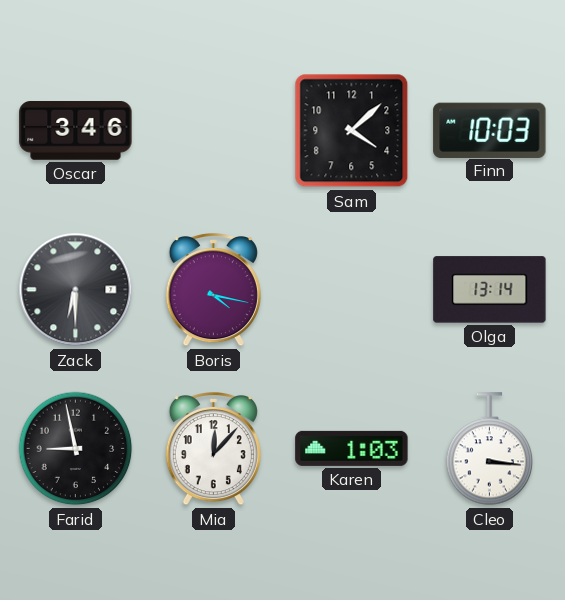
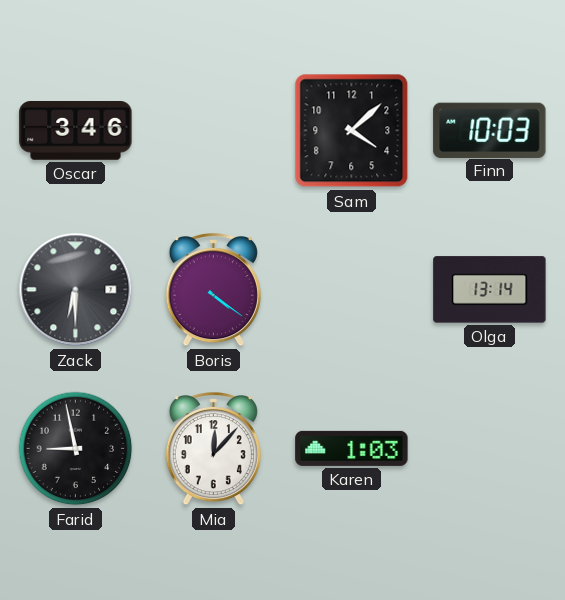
Boris: 4:17 -> 4:21
Cleo: 3:16 -> none
